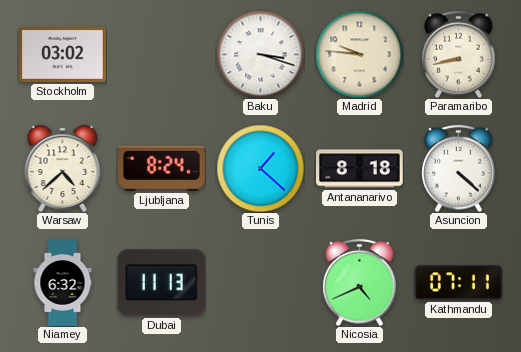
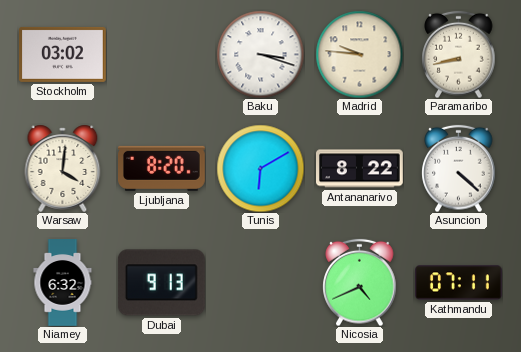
Warsaw: 4:38 -> 4:01
Ljubljana: 8:24 -> 8:20
Tunis: 1:22 -> 6:10
Antananarivo: 8:18 -> 8:22
Dubai: 11:13 -> 9:13
